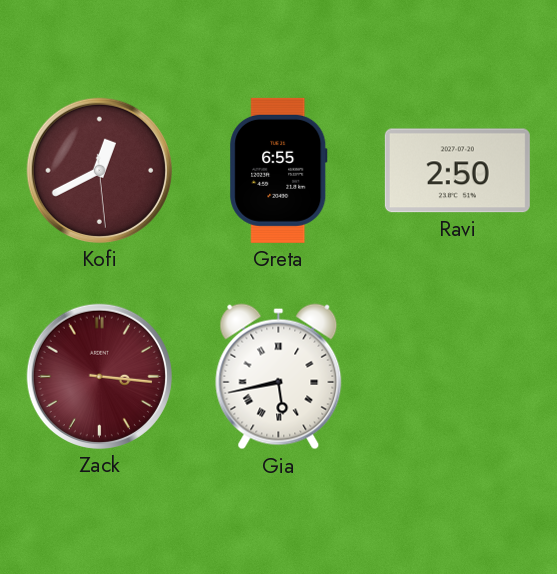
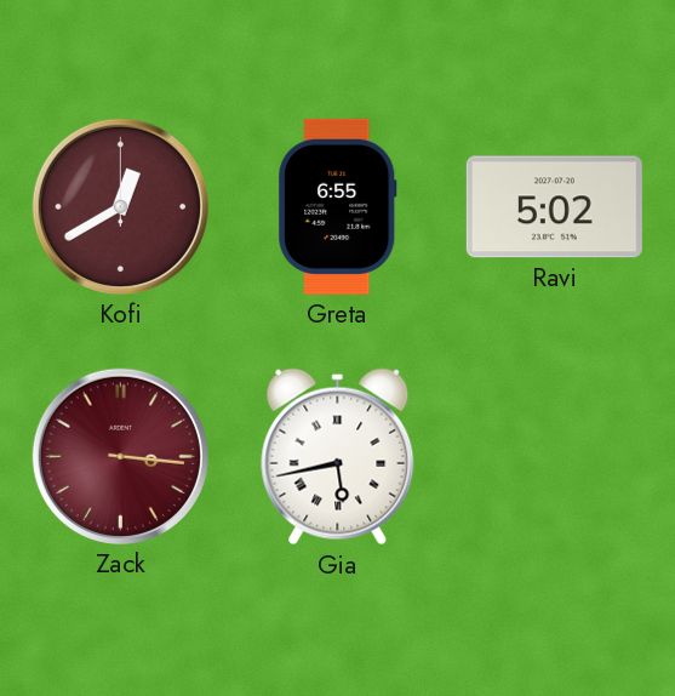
Kofi: 12:40:29 -> 12:40:00
Ravi: 2:50 -> 5:02
